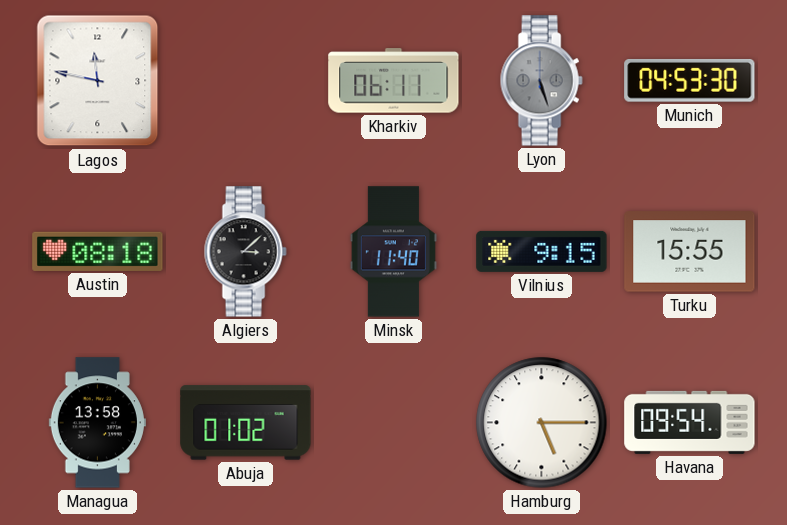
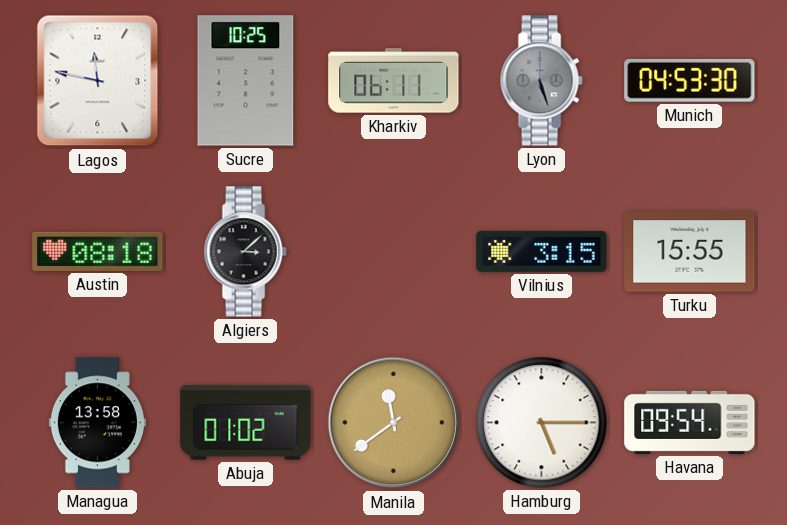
Sucre: none -> 10:25
Minsk: 11:40 -> none
Vilnius: 9:15 -> 3:15
Manila: none -> 11:39
